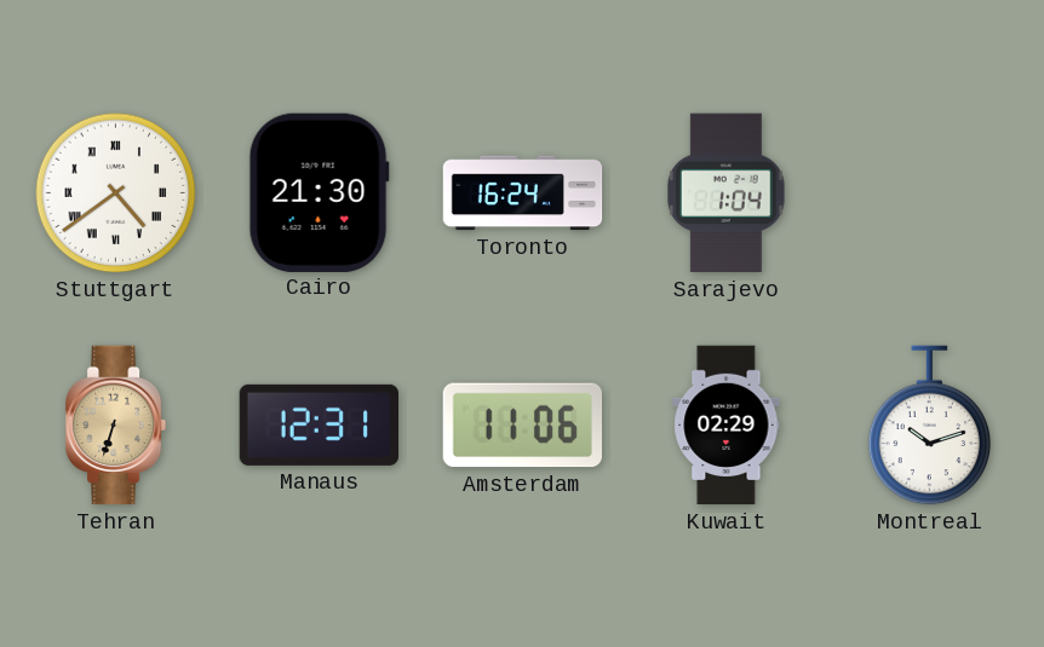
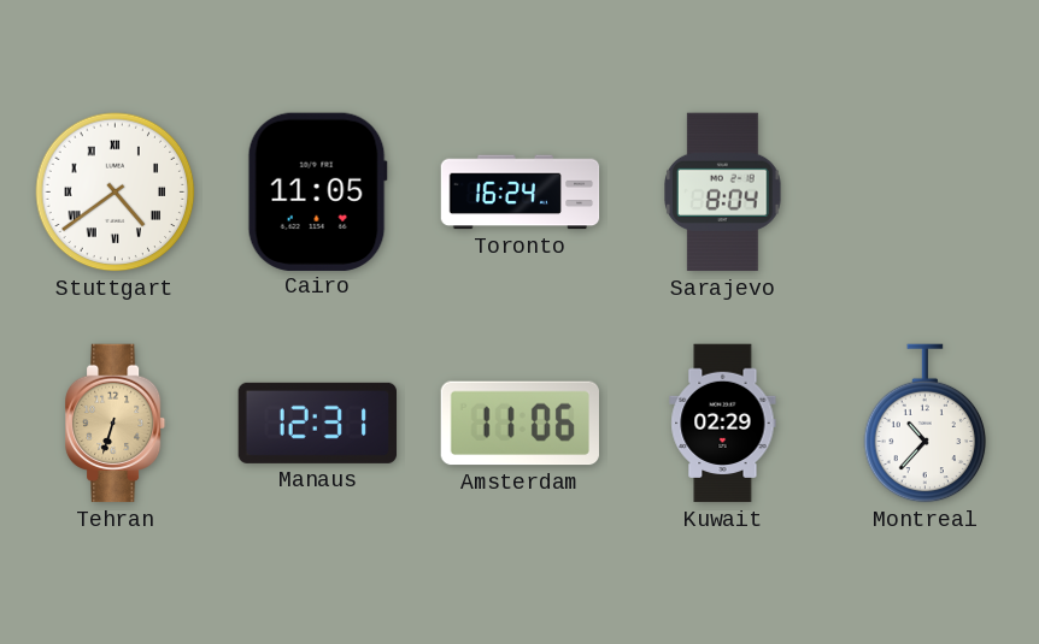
Cairo: 21:30 -> 11:05
Sarajevo: 1:04 -> 8:04
Montreal: 10:12 -> 10:37
